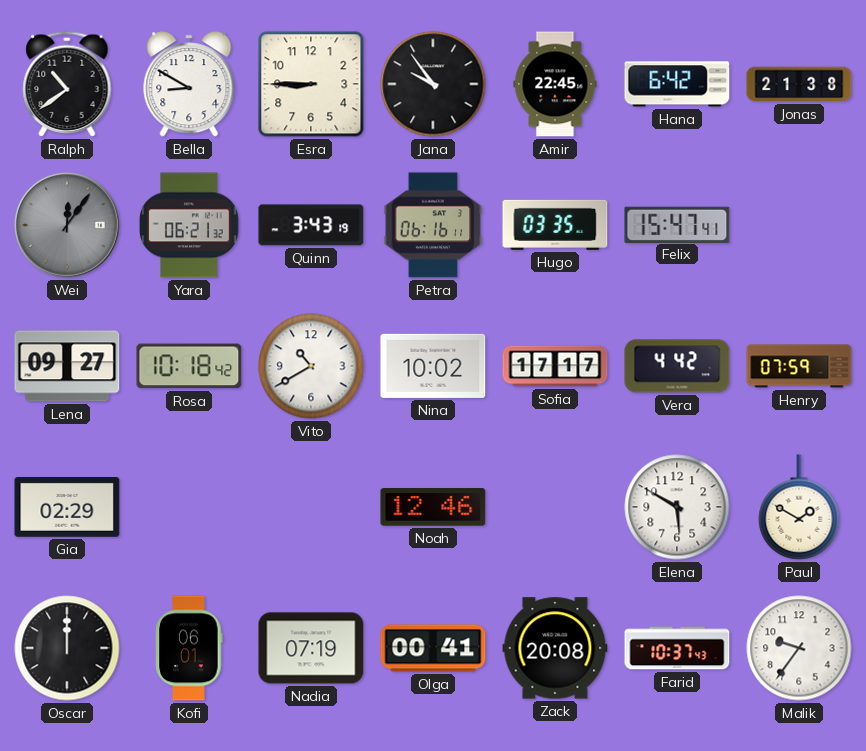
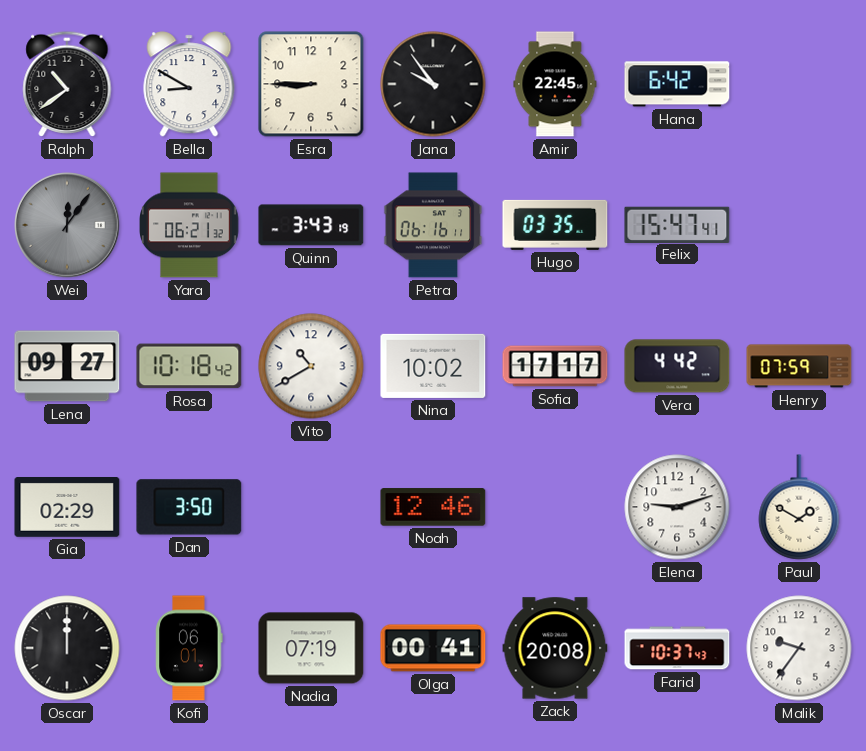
Jonas: 21:38 -> none
Dan: none -> 3:50
Elena: 5:50 -> 9:12
